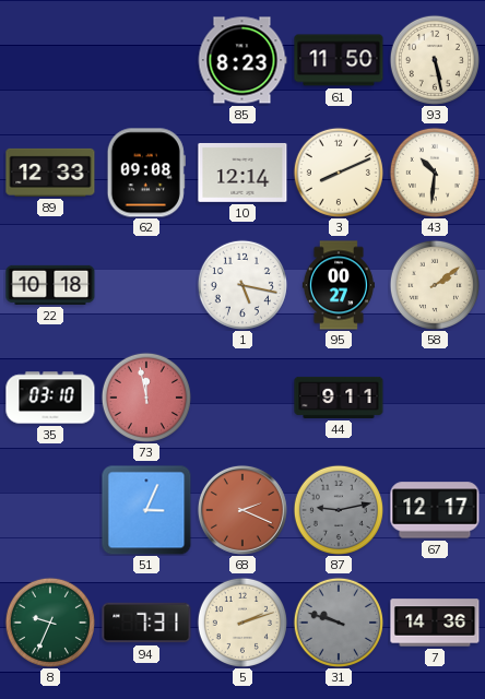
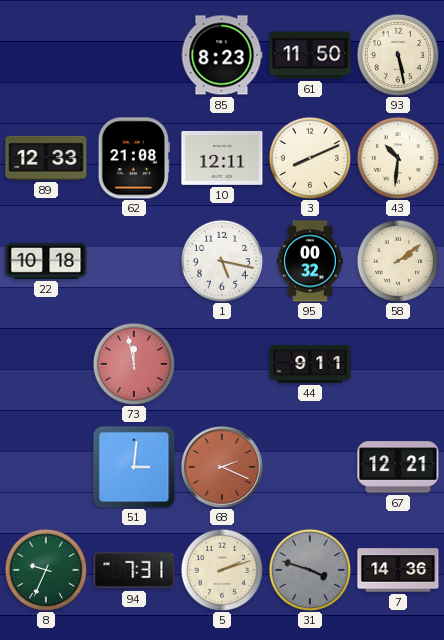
62: 09:08 -> 21:08
10: 12:14 -> 12:11
95: 00:27 -> 00:32
35: 03:10 -> none
51: 3:04 -> 3:01
87: 9:13 -> none
67: 12:17 -> 12:21
31: 9:48 -> 3:48
